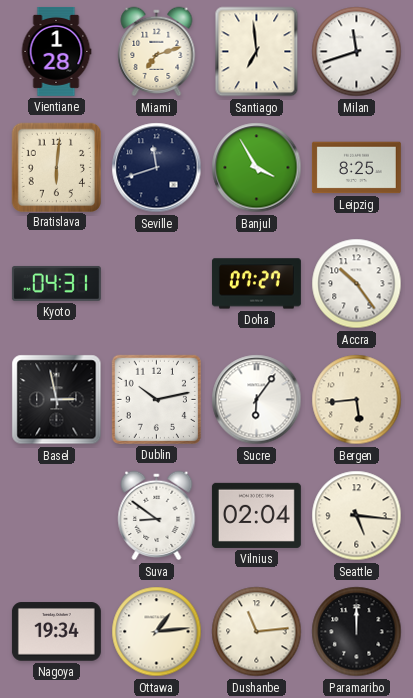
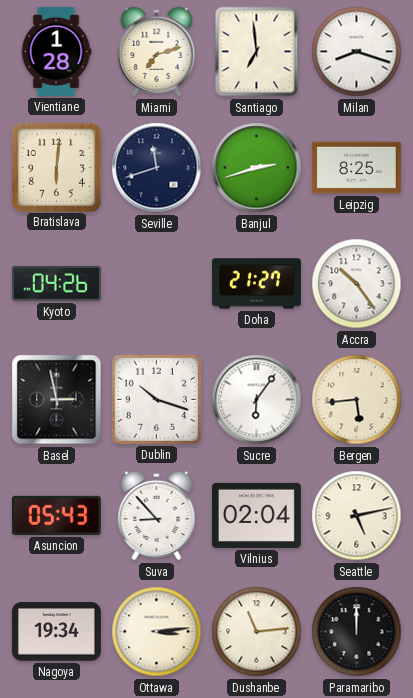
Milan: 11:42 -> 8:18
Banjul: 3:55 -> 2:42
Kyoto: 04:31 -> 04:26
Doha: 07:27 -> 21:27
Dublin: 10:13 -> 10:18
Asuncion: none -> 05:43
Suva: 8:51 -> 8:53
Seattle: 5:16 -> 5:13
Ottawa: 1:14 -> 3:14
